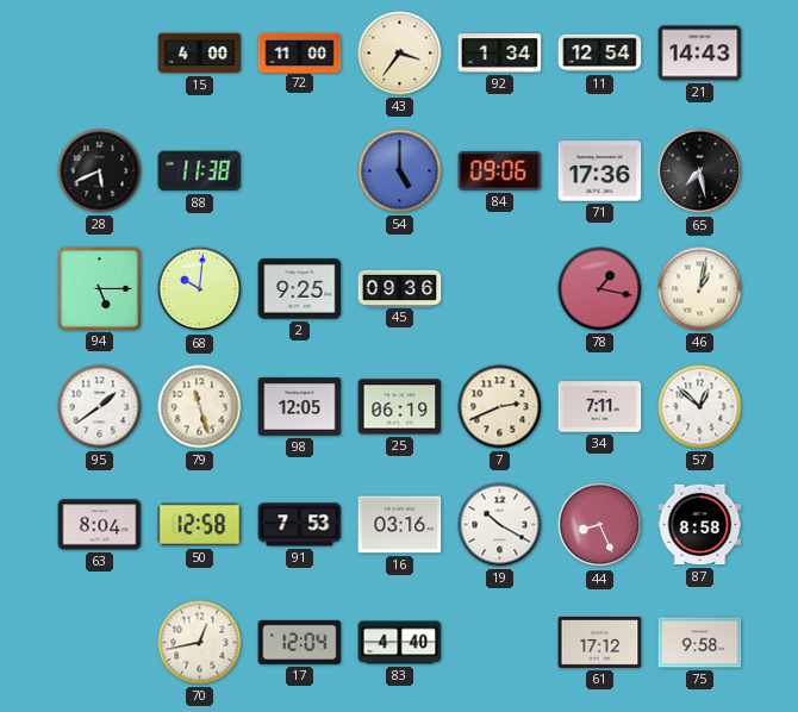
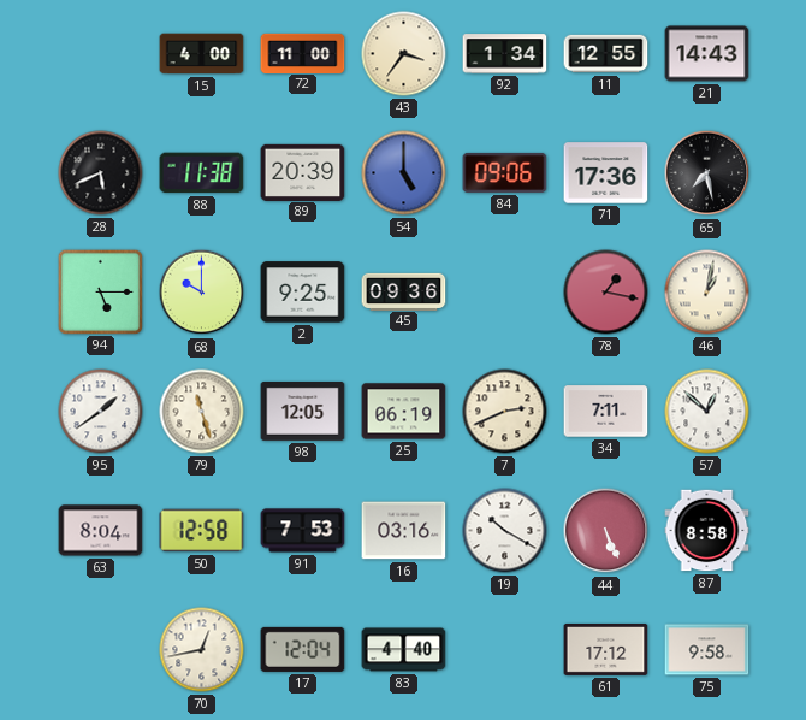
11: 12:54 -> 12:55
89: none -> 20:39
68: 10:01 -> 10:00
44: 8:26 -> 5:26
